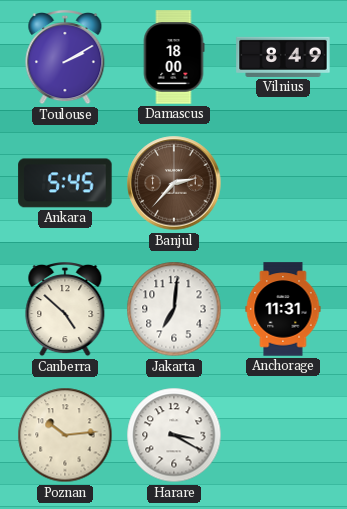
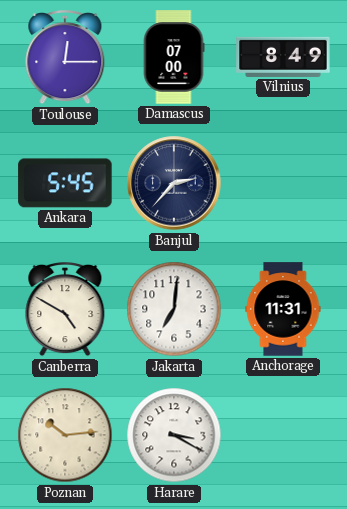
Toulouse: 2:10 -> 12:15
Damascus: 18:00 -> 07:00
Banjul dial: brown -> navy
Canberra: 4:52 -> 4:50
